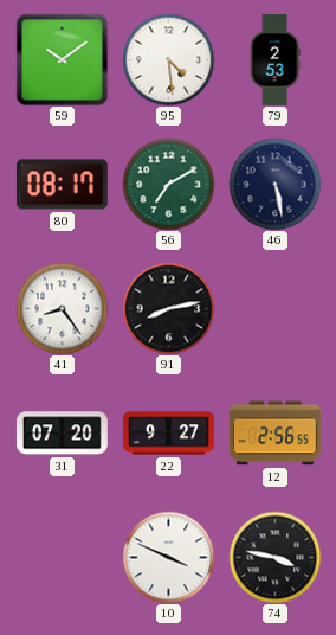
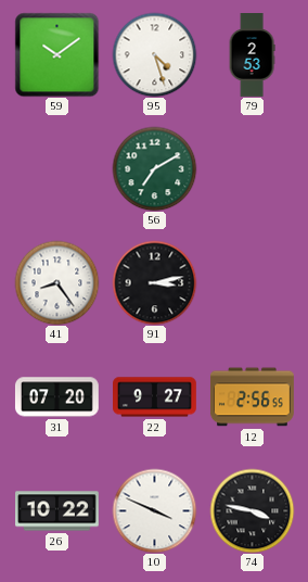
95: 4:29 -> 4:27
80: 08:17 -> none
46: 5:28 -> none
91: 8:13 -> 3:13
26: none -> 10:22
